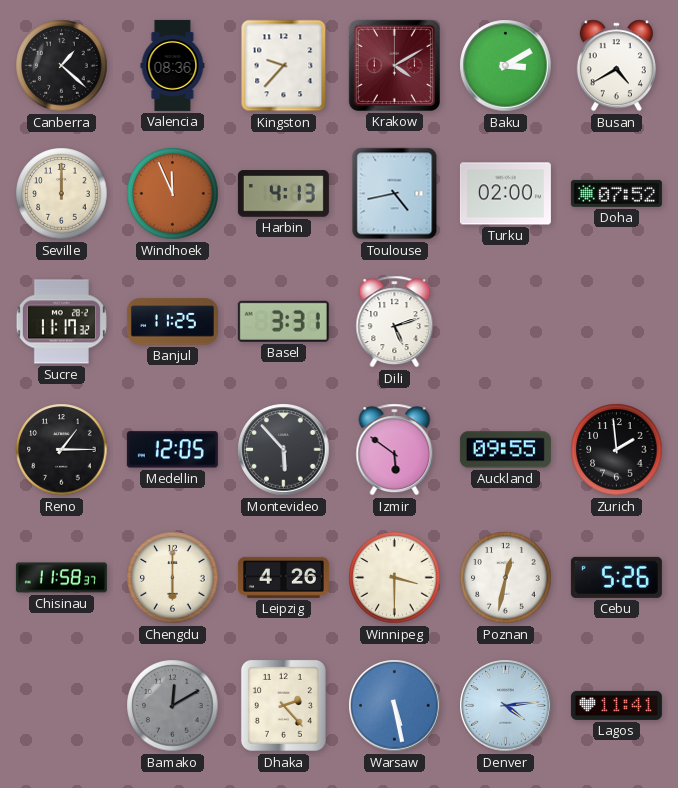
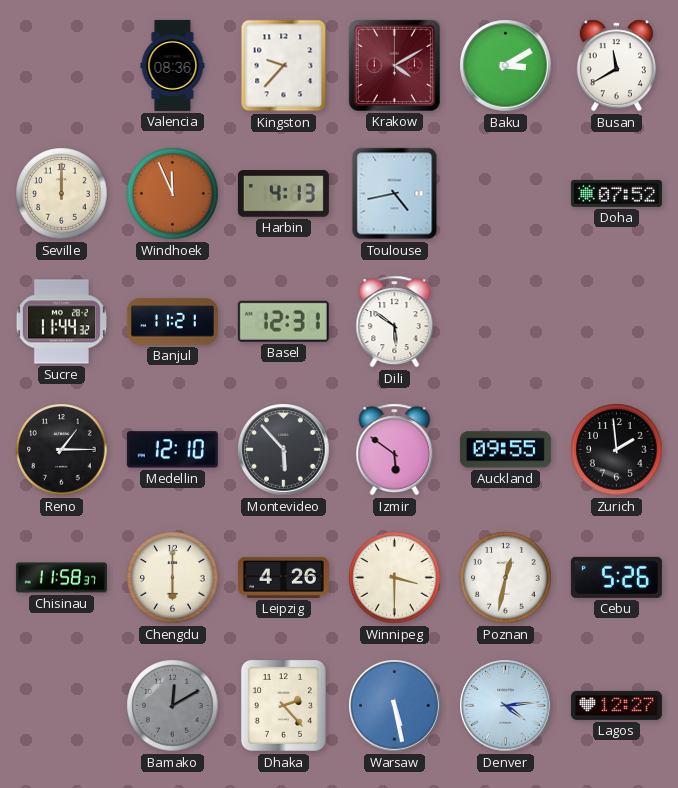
Canberra: 1:22 -> none
Busan: 4:40 -> 11:40
Turku: 02:00 -> none
Sucre: 11:17 -> 11:44
Banjul: 11:25 -> 11:21
Basel: 3:31 -> 12:31
Dili: 5:12 -> 5:51
Medellin: 12:05 -> 12:10
Lagos: 11:41 -> 12:27
